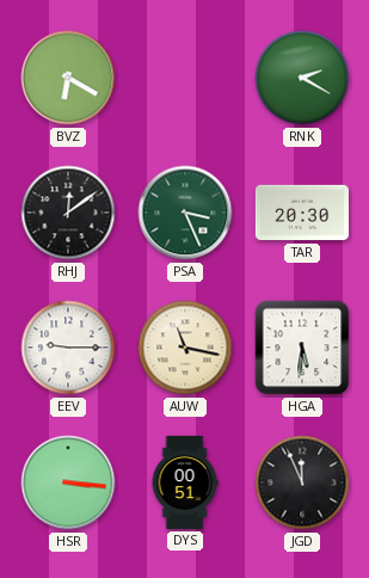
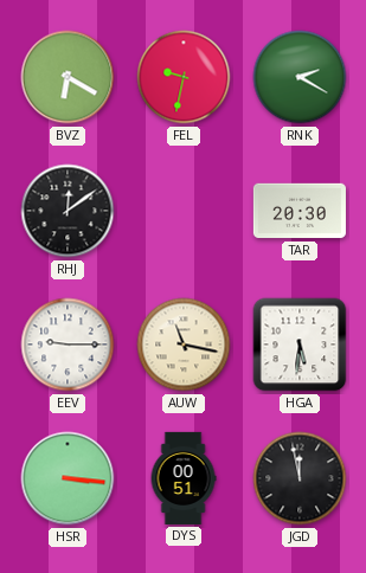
FEL: none -> 9:32
PSA: 3:26 -> none
JGD: 11:56 -> 11:58
